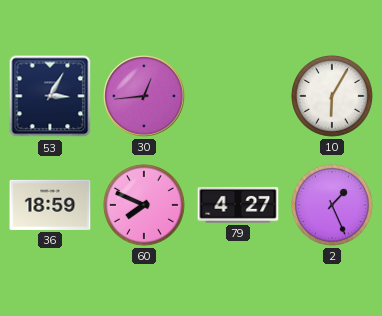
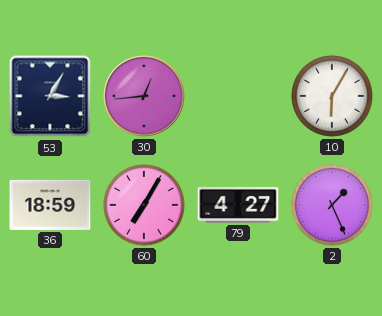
60: 7:49 -> 7:05
